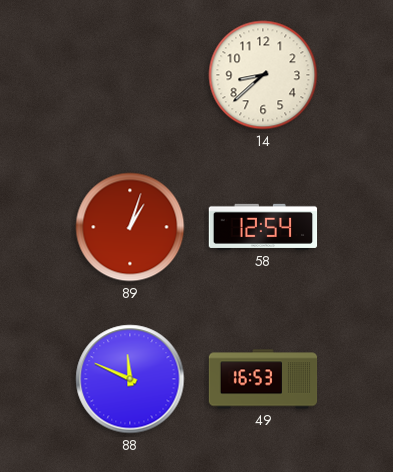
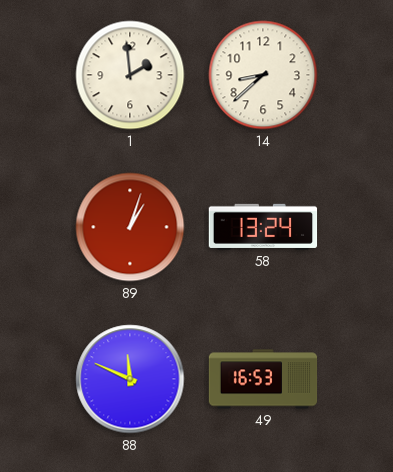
1: none -> 1:59
58: 12:54 -> 13:24
